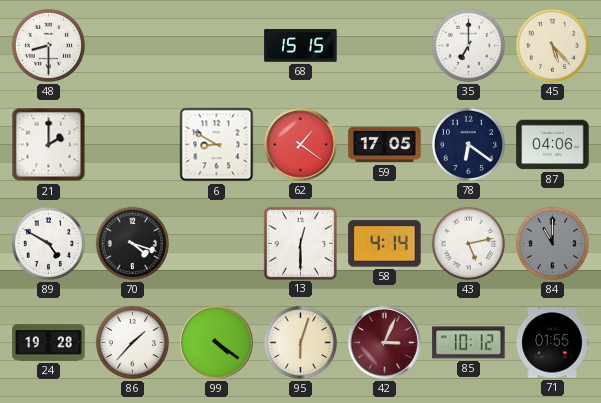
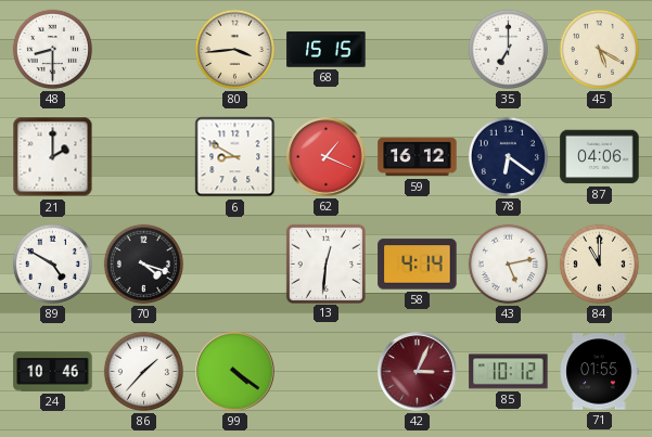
80: none -> 3:44
45: 5:23 -> 5:20
62: 1:21 -> 1:19
59: 17:05 -> 16:12
13: 12:30 -> 12:31
84 dial: grey -> cream
24: 19:28 -> 10:46
95: 6:03 -> none
